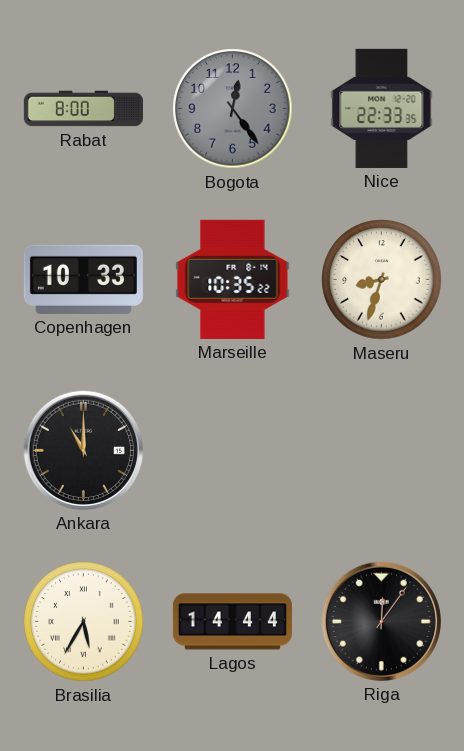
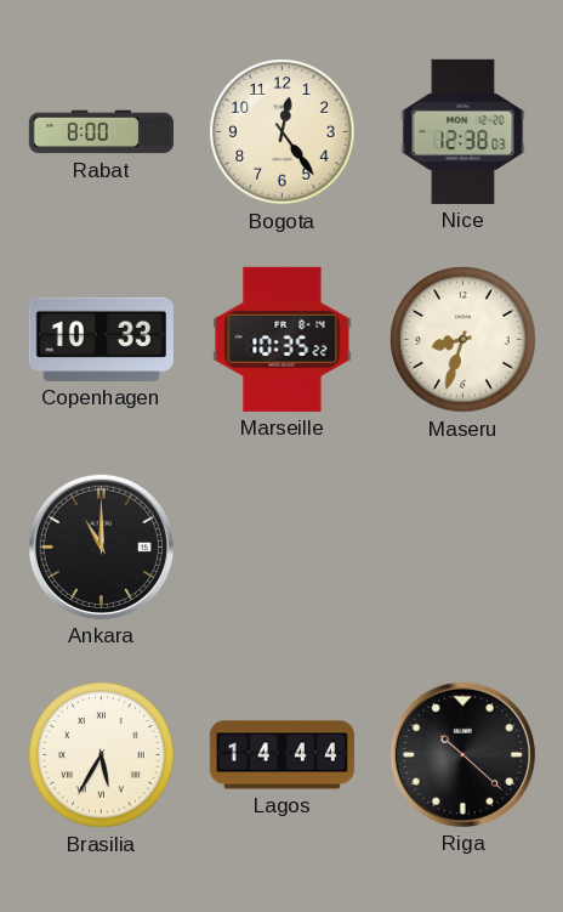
Bogota dial: grey -> cream
Nice: 22:33 -> 12:38
Riga: 12:06 -> 10:22
